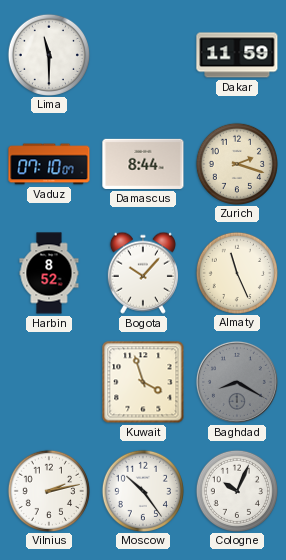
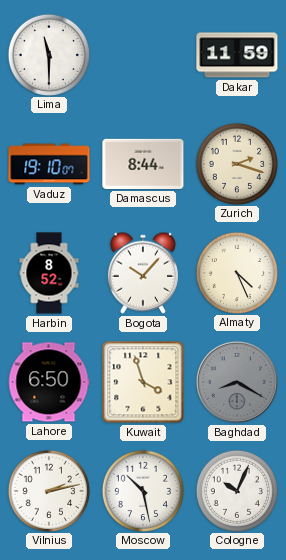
Vaduz: 07:10 -> 19:10
Almaty: 11:26 -> 4:26
Lahore: none -> 6:50
Moscow: 10:24 -> 10:28
